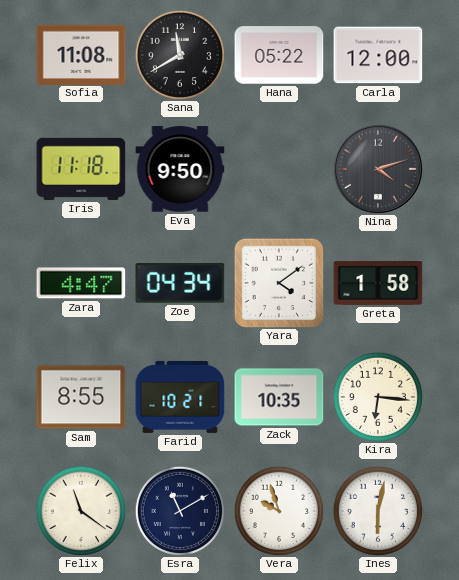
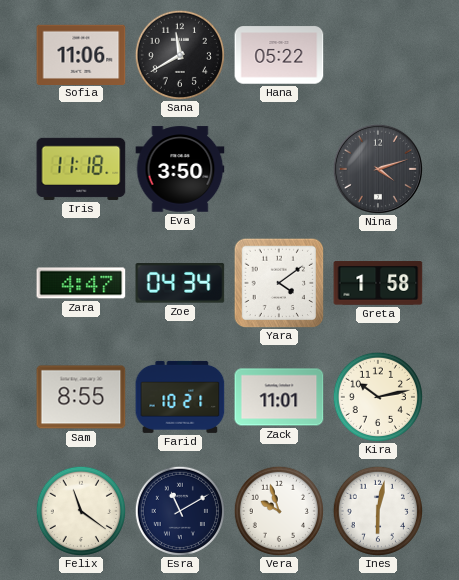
Sofia: 11:08 -> 11:06
Carla: 12:00 -> none
Eva: 9:50 -> 3:50
Zack: 10:35 -> 11:01
Kira: 6:16 -> 10:13
